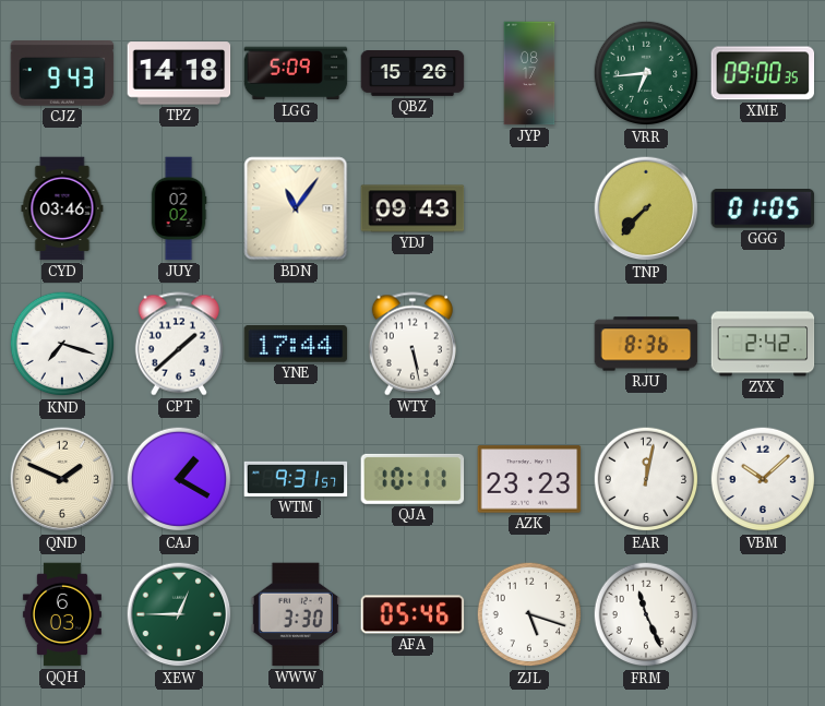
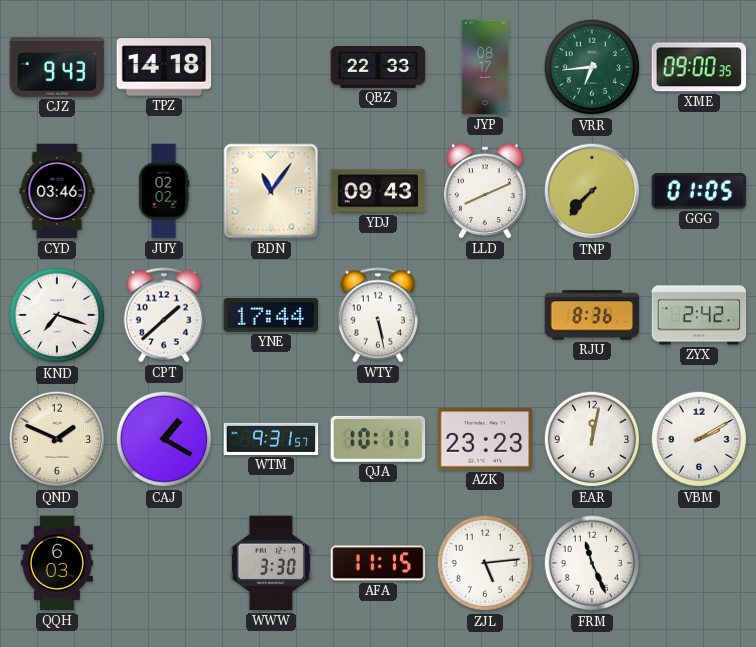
LGG: 5:09 -> none
QBZ: 15:26 -> 22:33
LLD: none -> 8:11
VBM: 10:08 -> 2:10
XEW: 12:45 -> none
AFA: 05:46 -> 11:15
ZJL: 5:18 -> 5:14
